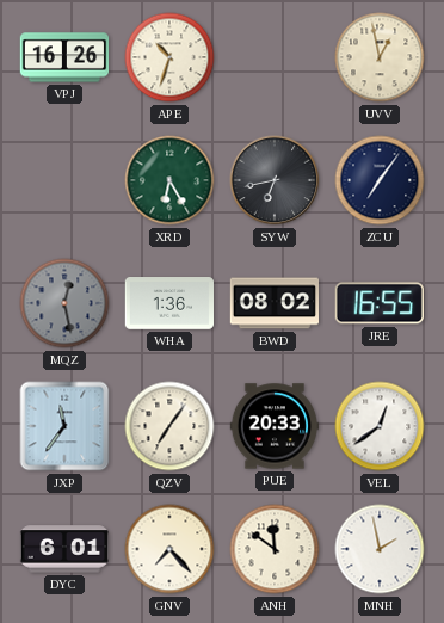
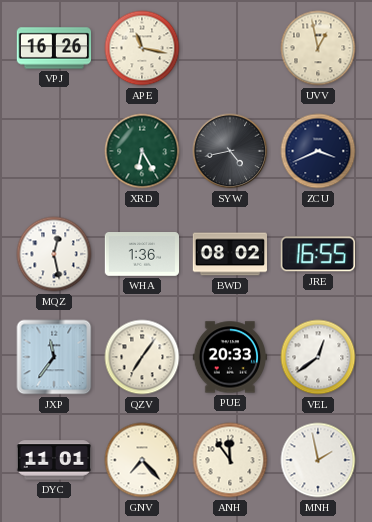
APE: 10:33 -> 11:17
SYW: 6:43 -> 4:43
ZCU: 7:06 -> 3:41
MQZ dial: grey -> white
DYC: 6:01 -> 11:01
ANH: 11:51 -> 11:54
